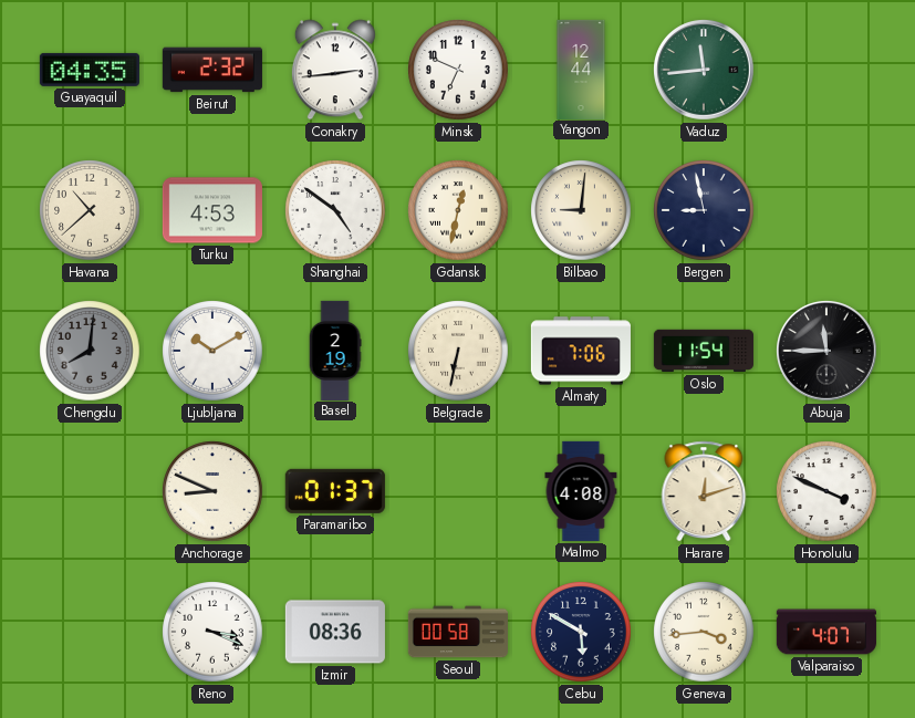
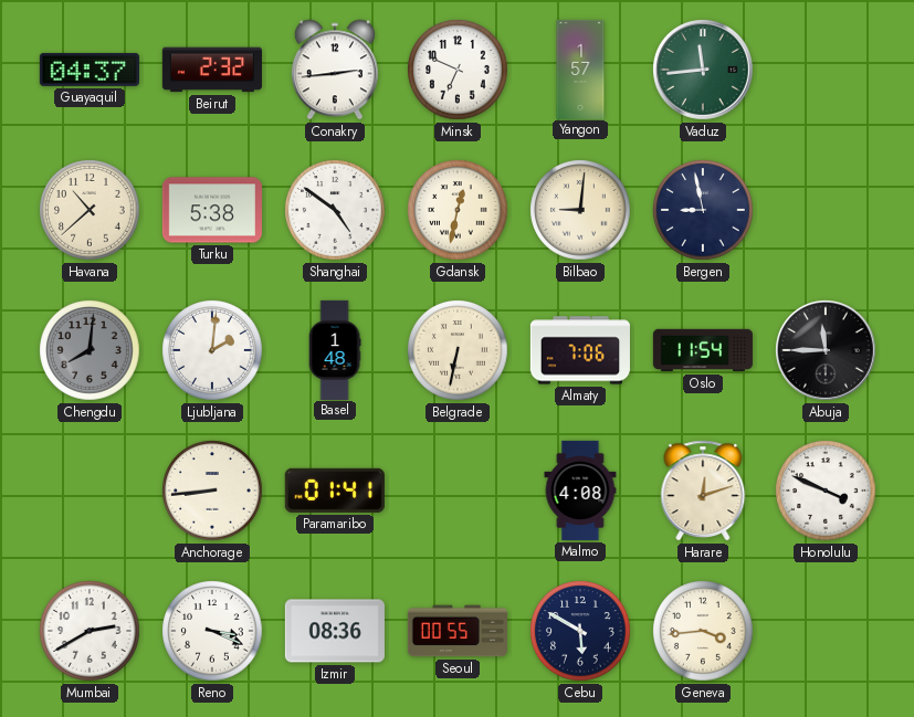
Guayaquil: 04:35 -> 04:37
Yangon: 12:44 -> 1:57
Turku: 4:53 -> 5:38
Ljubljana: 10:10 -> 2:01
Basel: 2:19 -> 1:48
Anchorage: 8:49 -> 8:44
Paramaribo: 01:37 -> 01:41
Mumbai: none -> 2:40
Seoul: 00:58 -> 00:55
Valparaiso: 4:07 -> none
